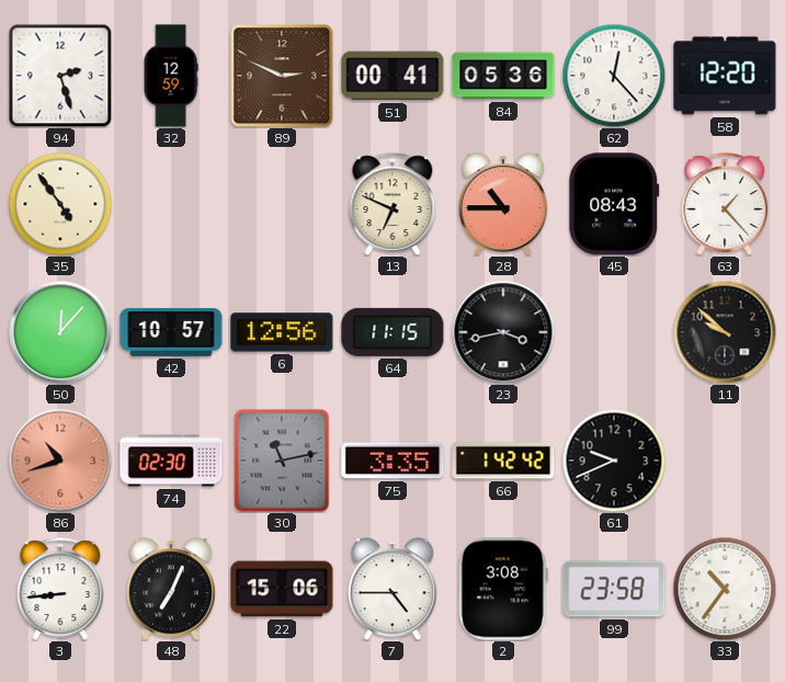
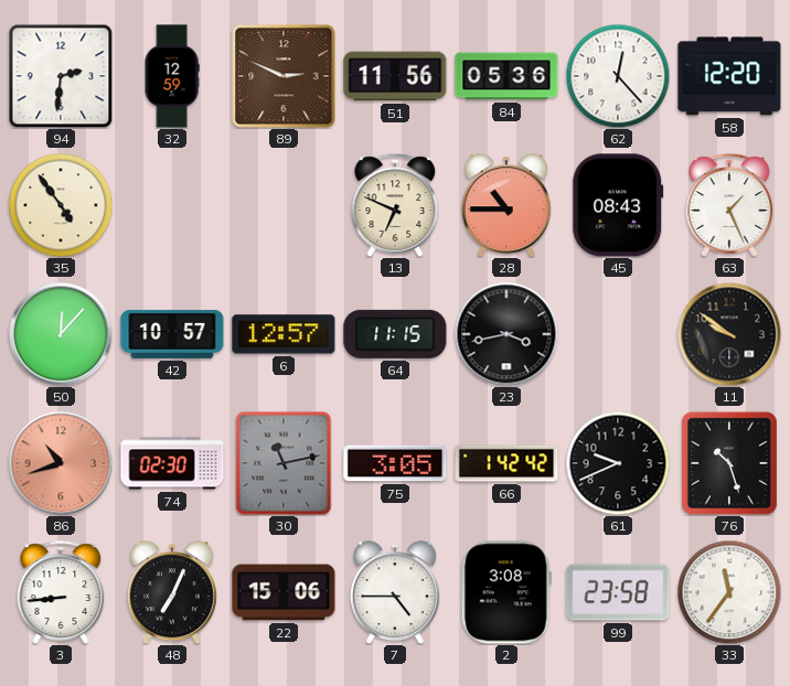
94: 2:27 -> 2:31
51: 00:41 -> 11:56
63: 1:23 -> 1:26
6: 12:56 -> 12:57
11: 9:52 -> 9:51
75: 3:35 -> 3:05
76: none -> 10:27
33: 10:36 -> 11:36
